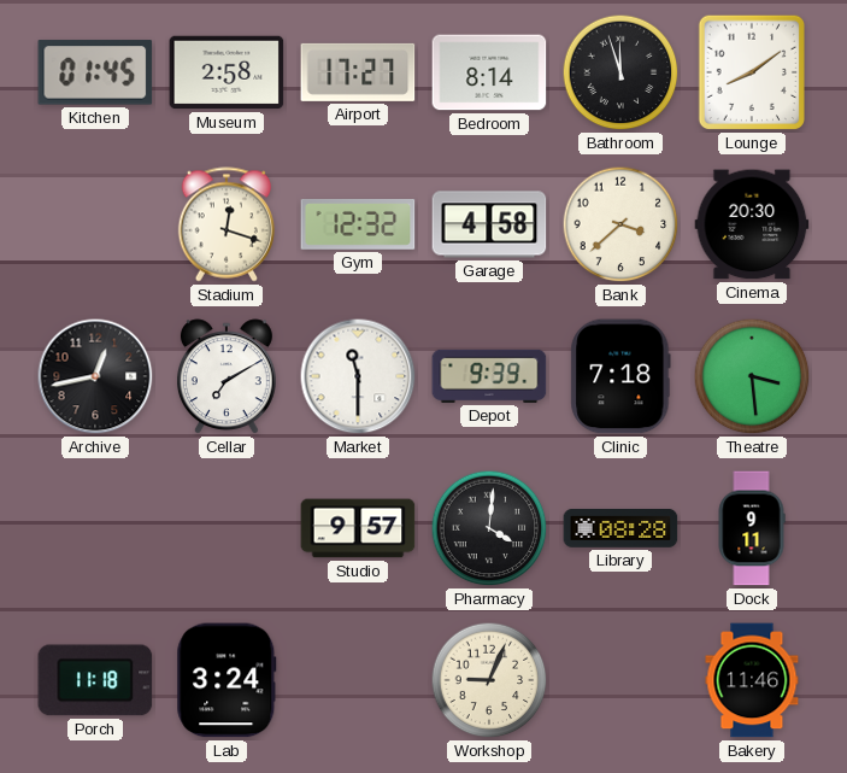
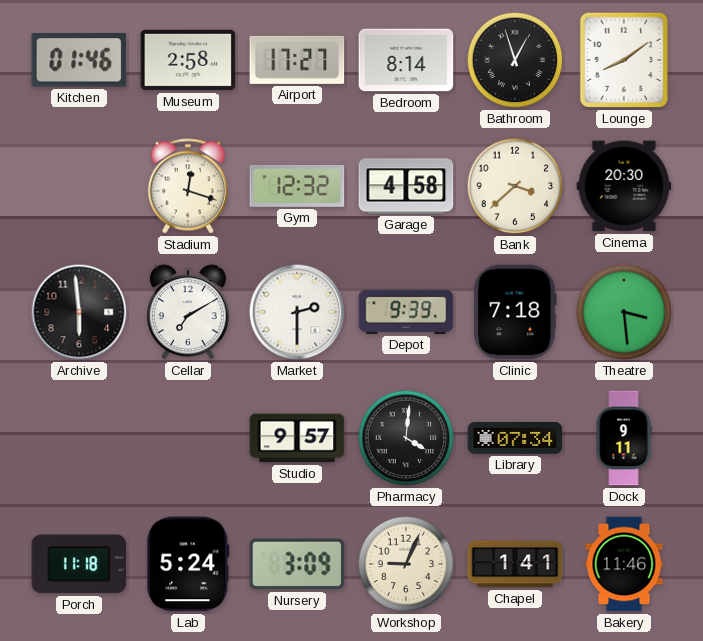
Kitchen: 01:45 -> 01:46
Bathroom: 11:57 -> 12:57
Archive: 12:43 -> 5:59
Market: 11:30 -> 2:30
Library: 08:28 -> 07:34
Lab: 3:24 -> 5:24
Nursery: none -> 3:09
Chapel: none -> 1:41
